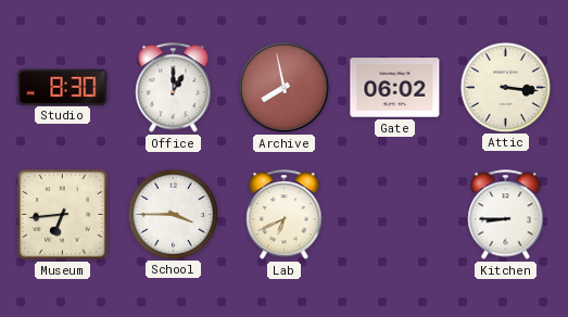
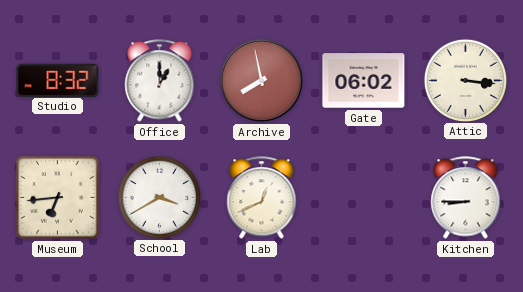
Studio: 8:30 -> 8:32
School: 3:45 -> 3:40
Lab: 6:41 -> 12:41
